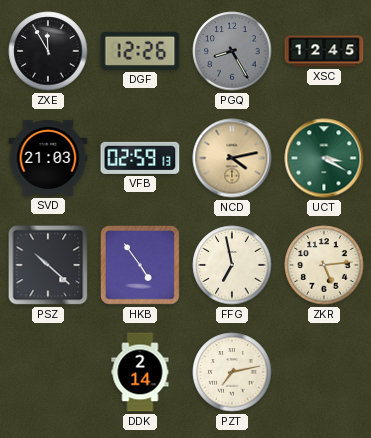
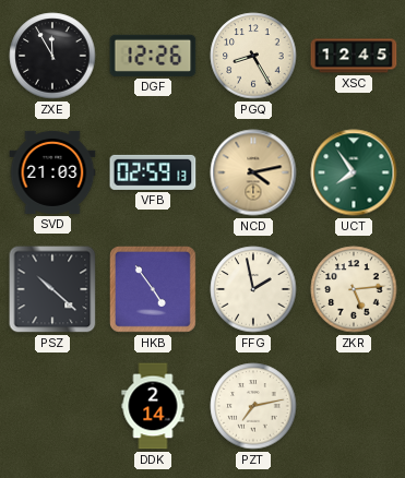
PGQ dial: grey -> cream
UCT: 3:20 -> 7:54
FFG: 6:58 -> 1:58
